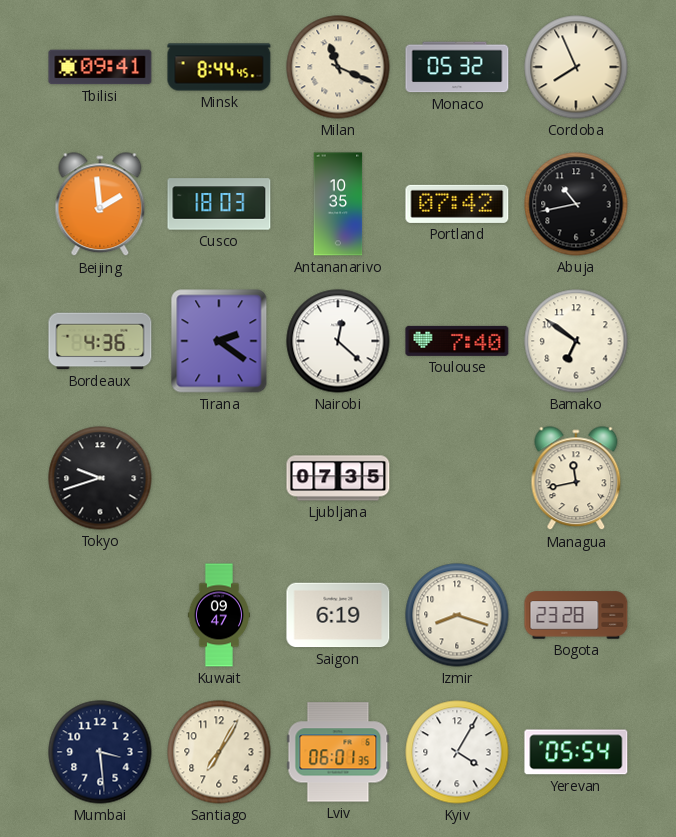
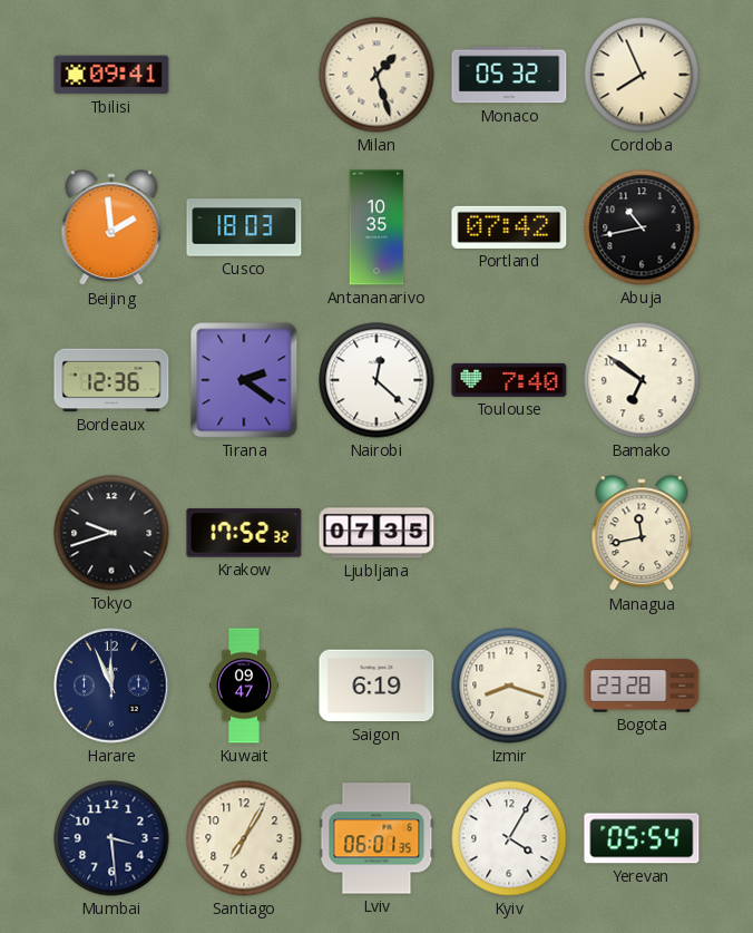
Minsk: 8:44 -> none
Milan: 11:19 -> 1:27
Bordeaux: 4:36 -> 12:36
Krakow: none -> 17:52
Harare: none -> 11:56
